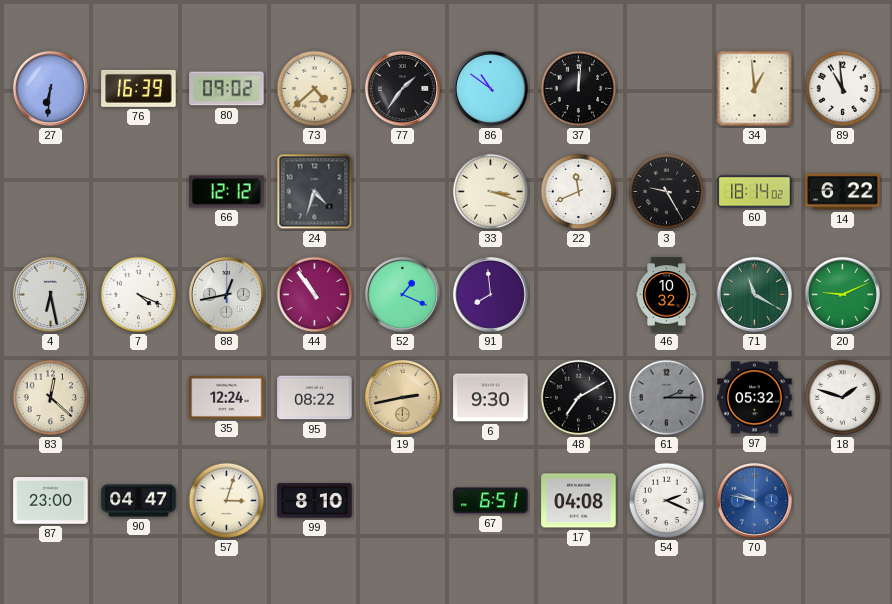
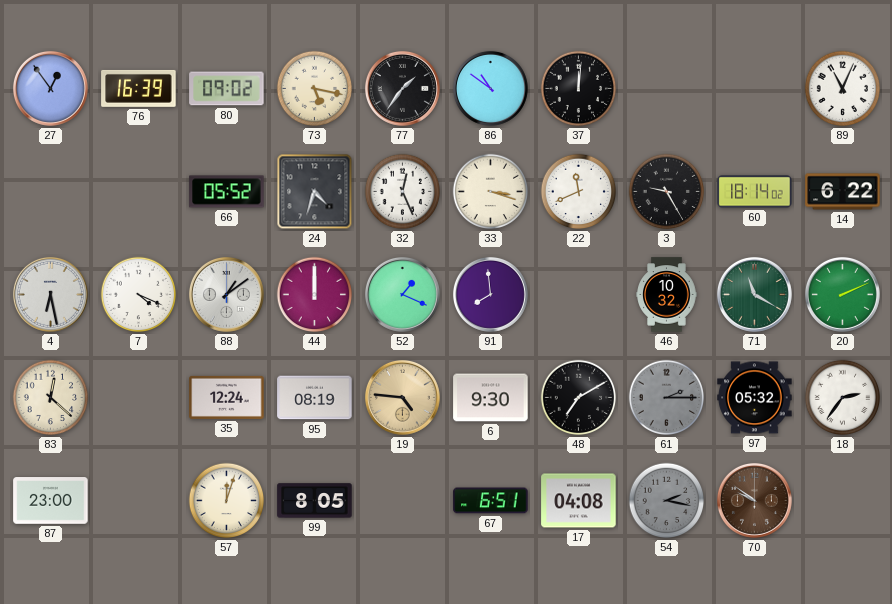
27: 6:31 -> 12:54
73: 4:38 -> 5:17
34: 12:59 -> none
89: 10:59 -> 11:04
66: 12:12 -> 05:52
32: none -> 12:26
88: 12:43 -> 1:09
44: 10:54 -> 12:00
20: 9:11 -> 2:11
95: 08:22 -> 08:19
19: 2:43 -> 4:46
18: 1:48 -> 2:36
90: 04:47 -> none
57: 3:03 -> 12:03
99: 8:10 -> 8:05
54: 2:19 -> 2:17
54 dial: white -> grey
70: 9:47 -> 9:51
70 dial: blue -> brown
